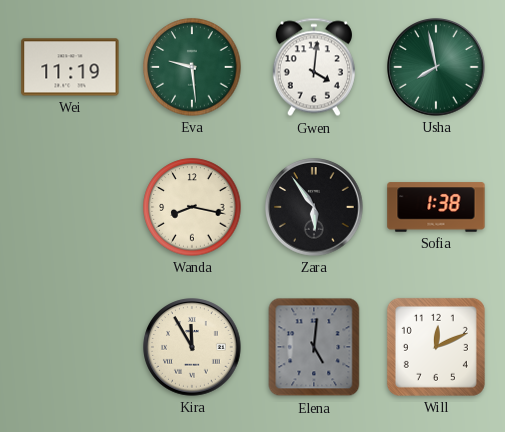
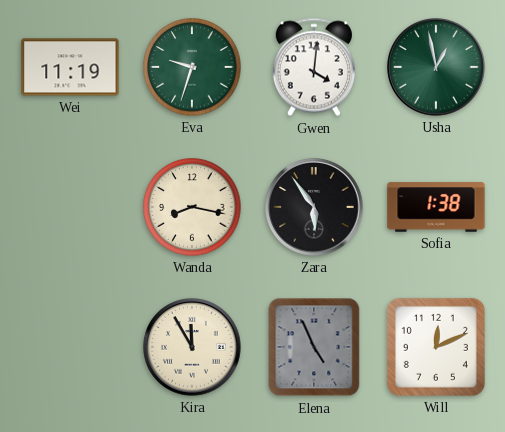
Eva: 9:29 -> 9:33
Usha: 7:58 -> 12:58
Elena: 5:01 -> 4:56
